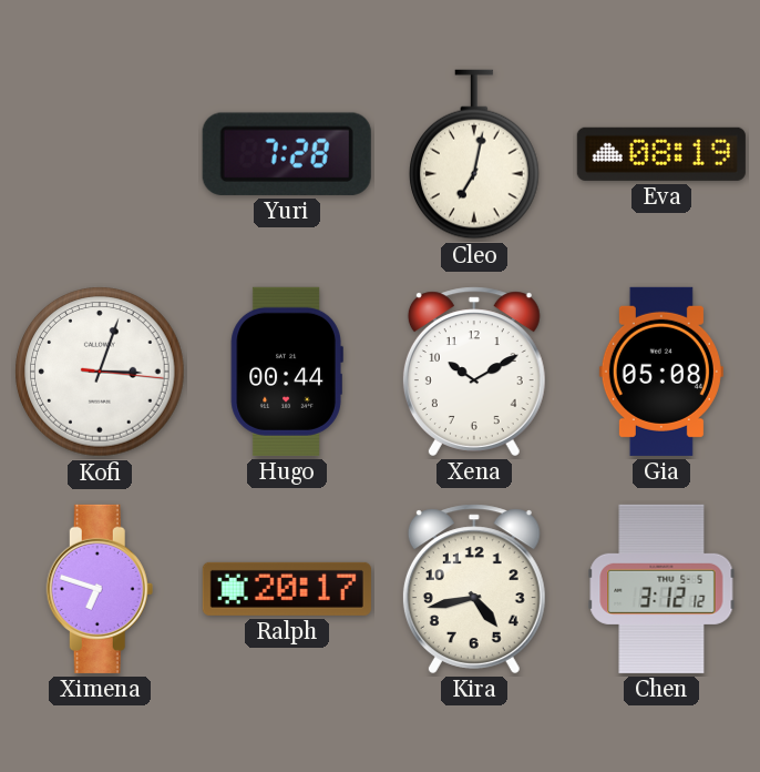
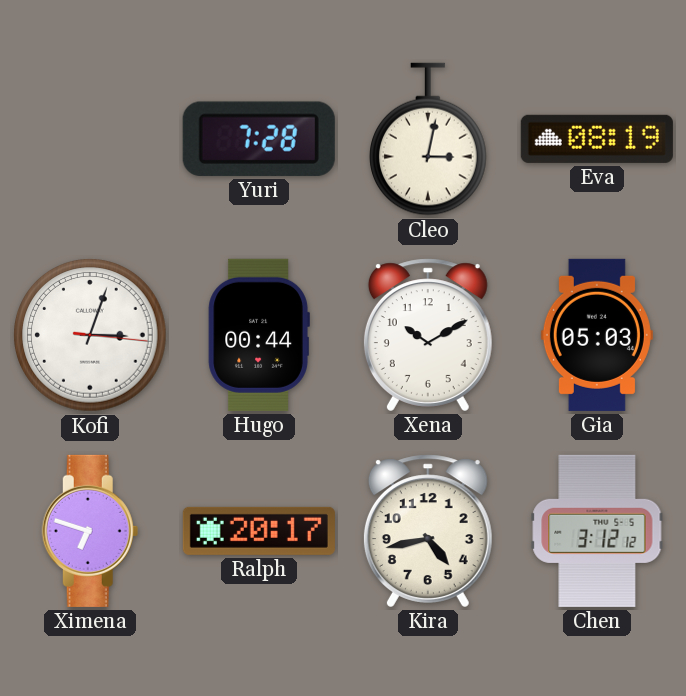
Cleo: 7:02 -> 3:02
Gia: 05:08 -> 05:03
